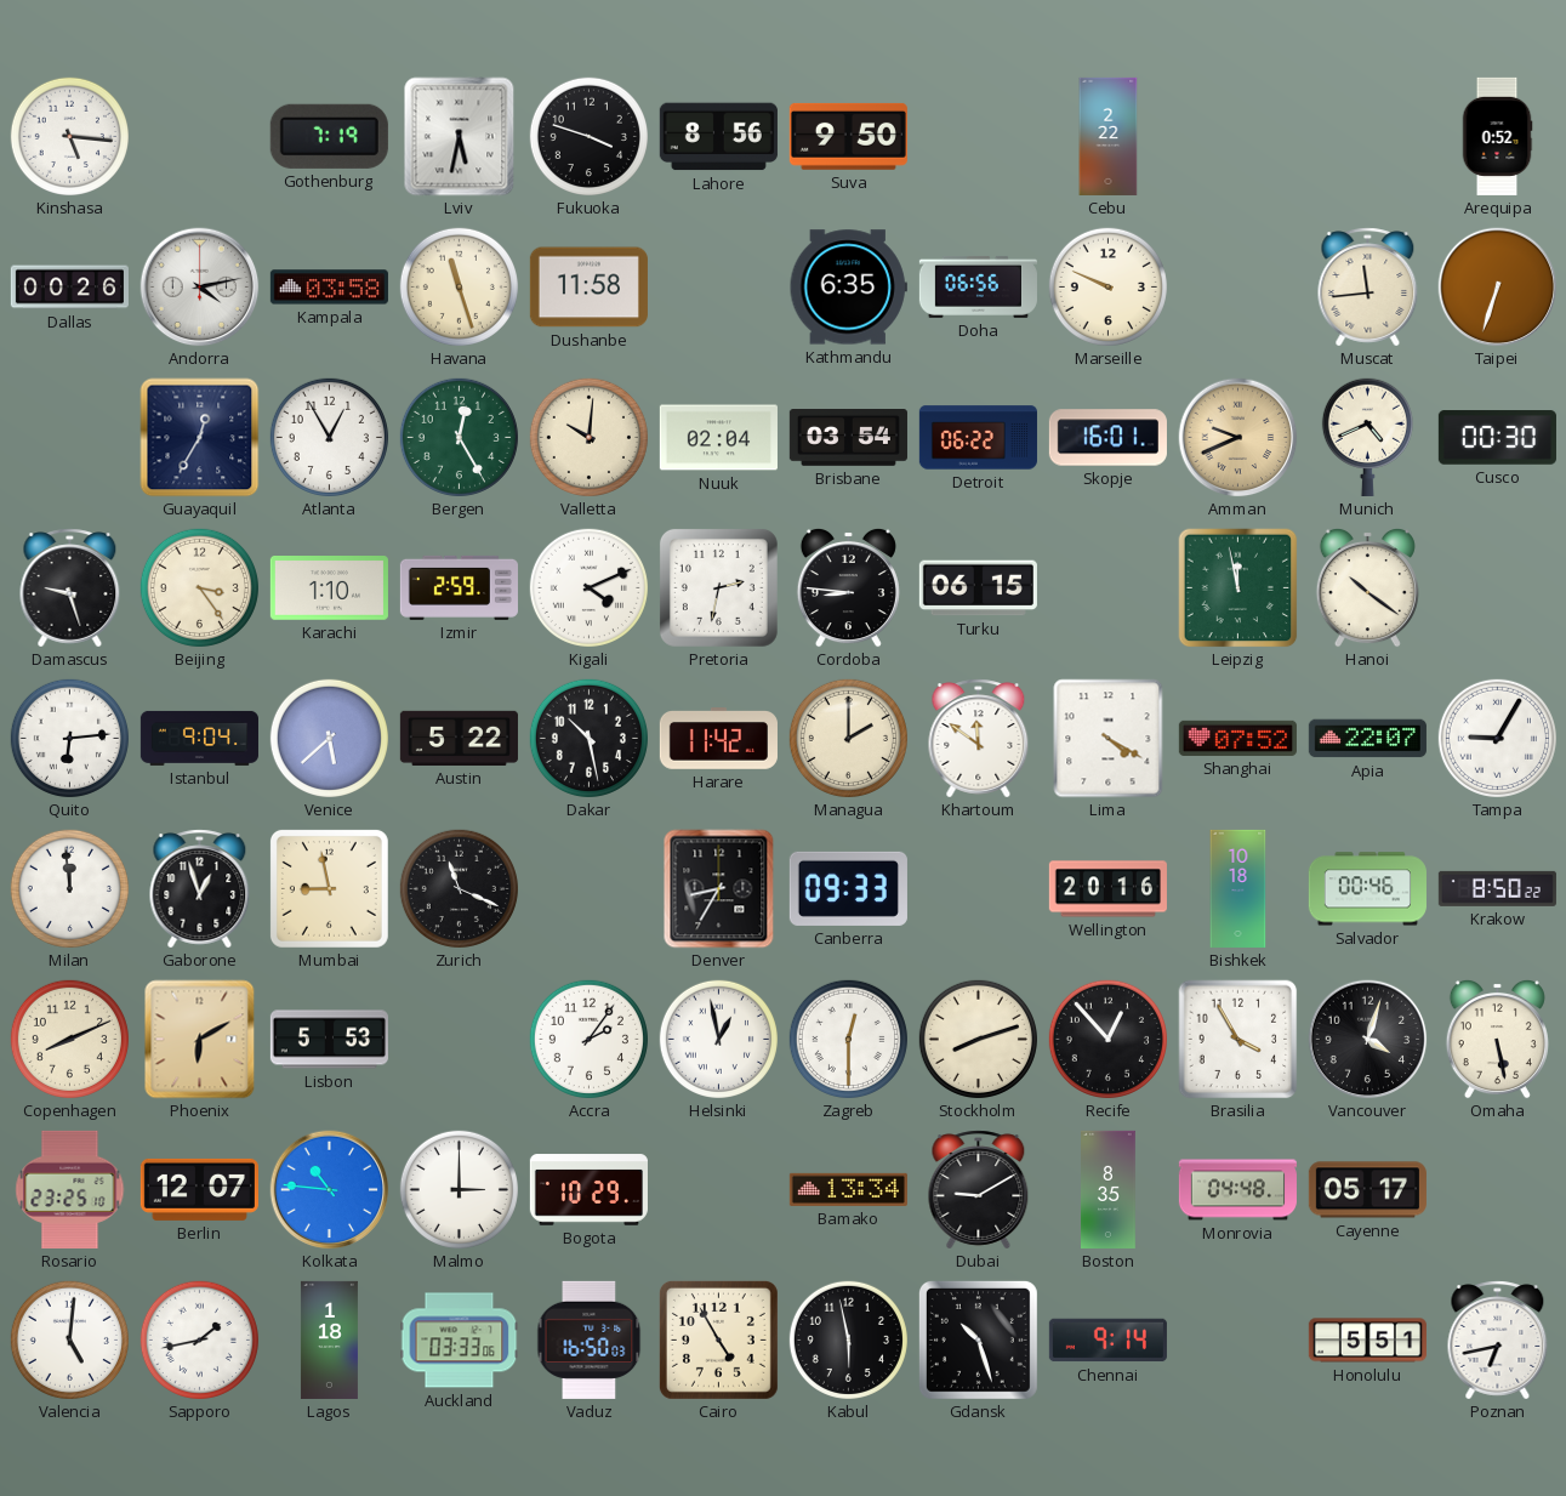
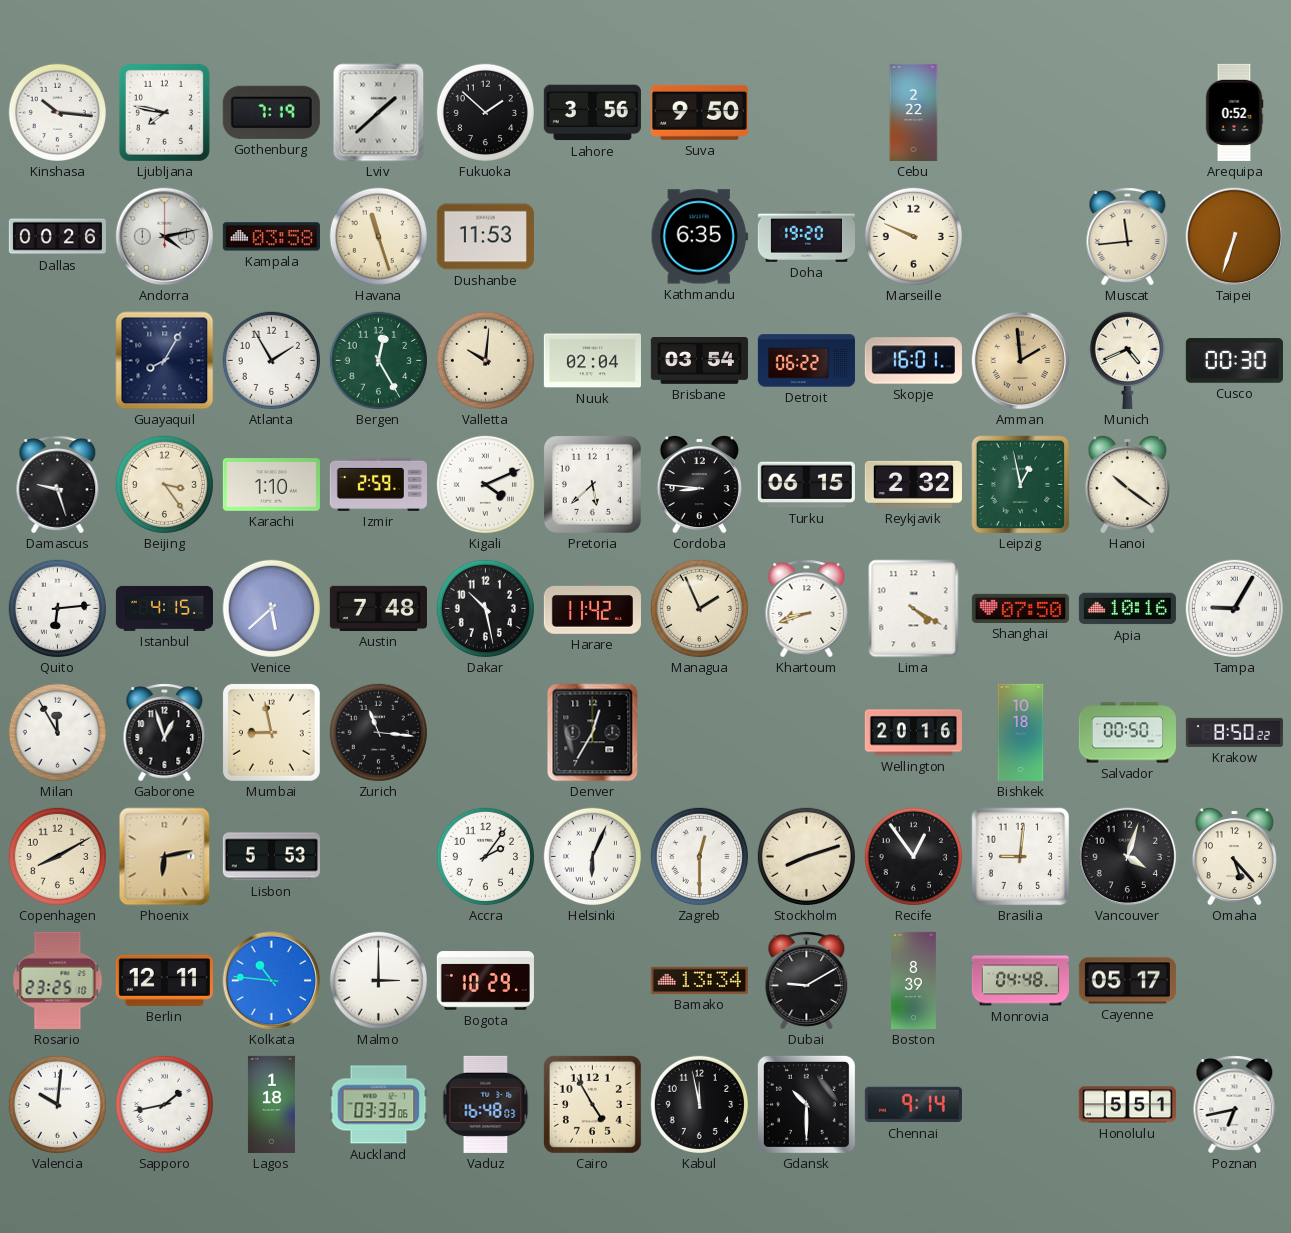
Kinshasa: 5:16 -> 10:16
Ljubljana: none -> 7:47
Lviv: 5:32 -> 1:38
Fukuoka: 3:48 -> 1:52
Lahore: 8:56 -> 3:56
Dushanbe: 11:58 -> 11:53
Doha: 06:56 -> 19:20
Guayaquil: 12:35 -> 8:05
Atlanta: 12:55 -> 1:55
Amman: 9:41 -> 1:59
Pretoria: 2:32 -> 5:38
Reykjavik: none -> 2:32
Leipzig: 11:58 -> 12:58
Istanbul: 9:04 -> 4:15
Austin: 5:22 -> 7:48
Managua: 2:00 -> 1:56
Khartoum: 11:51 -> 8:42
Shanghai: 07:52 -> 07:50
Apia: 22:07 -> 10:16
Milan: 11:59 -> 11:55
Zurich: 11:19 -> 11:16
Denver: 8:35 -> 12:35
Canberra: 09:33 -> none
Salvador: 00:46 -> 00:50
Copenhagen: 8:11 -> 8:10
Phoenix: 6:10 -> 6:13
Helsinki: 12:58 -> 6:04
Recife: 12:53 -> 12:54
Brasilia: 3:55 -> 9:01
Omaha: 5:28 -> 5:23
Berlin: 12:07 -> 12:11
Boston: 8:35 -> 8:39
Valencia: 5:01 -> 10:01
Vaduz: 16:50 -> 16:48
Kabul: 5:58 -> 11:58
Gdansk: 10:27 -> 10:30
